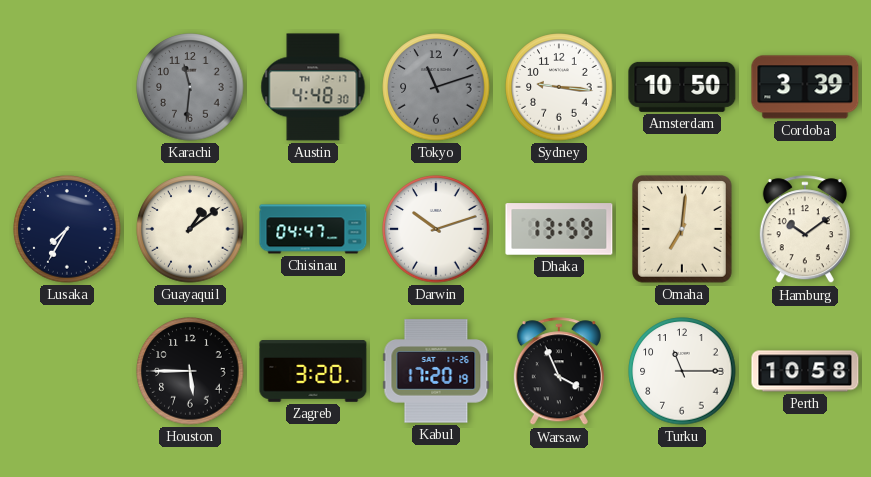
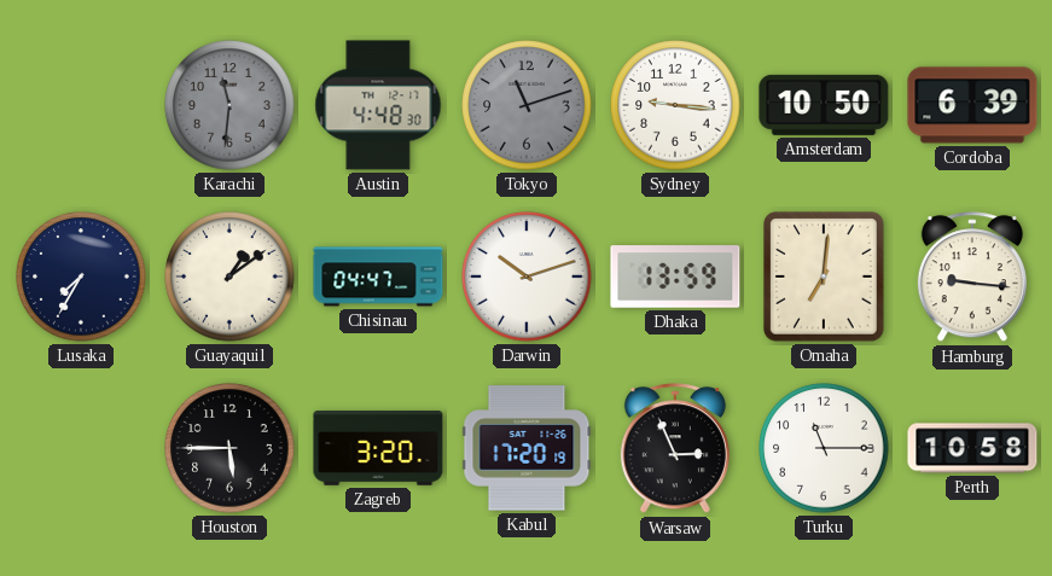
Cordoba: 3:39 -> 6:39
Hamburg: 10:09 -> 9:16
Warsaw: 3:56 -> 2:56
